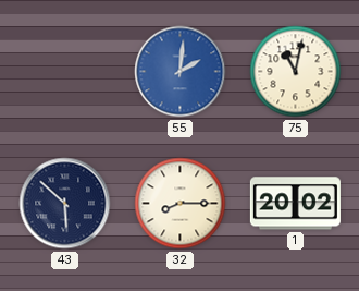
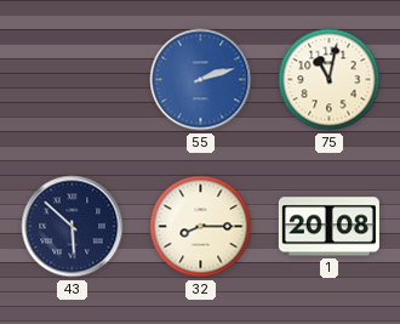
55: 2:01 -> 2:12
1: 20:02 -> 20:08
